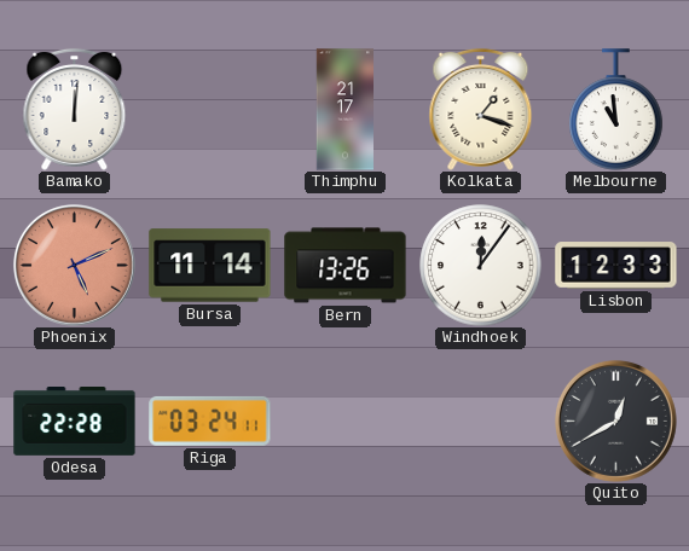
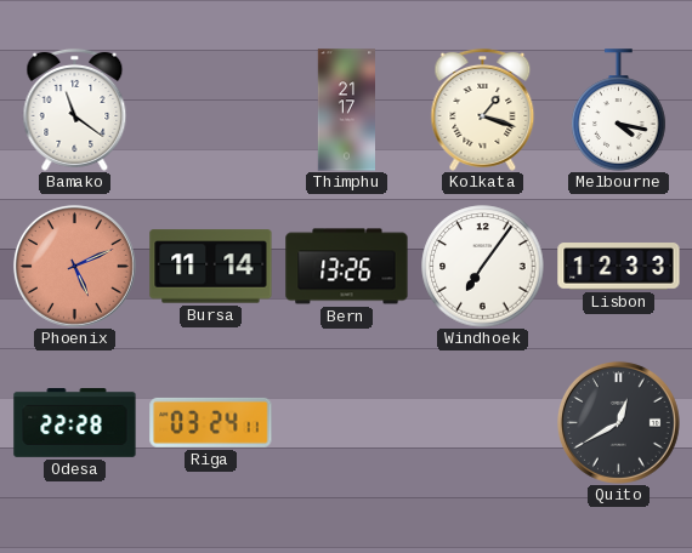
Bamako: 12:01 -> 11:21
Melbourne: 10:59 -> 4:17
Windhoek: 12:06 -> 7:06
